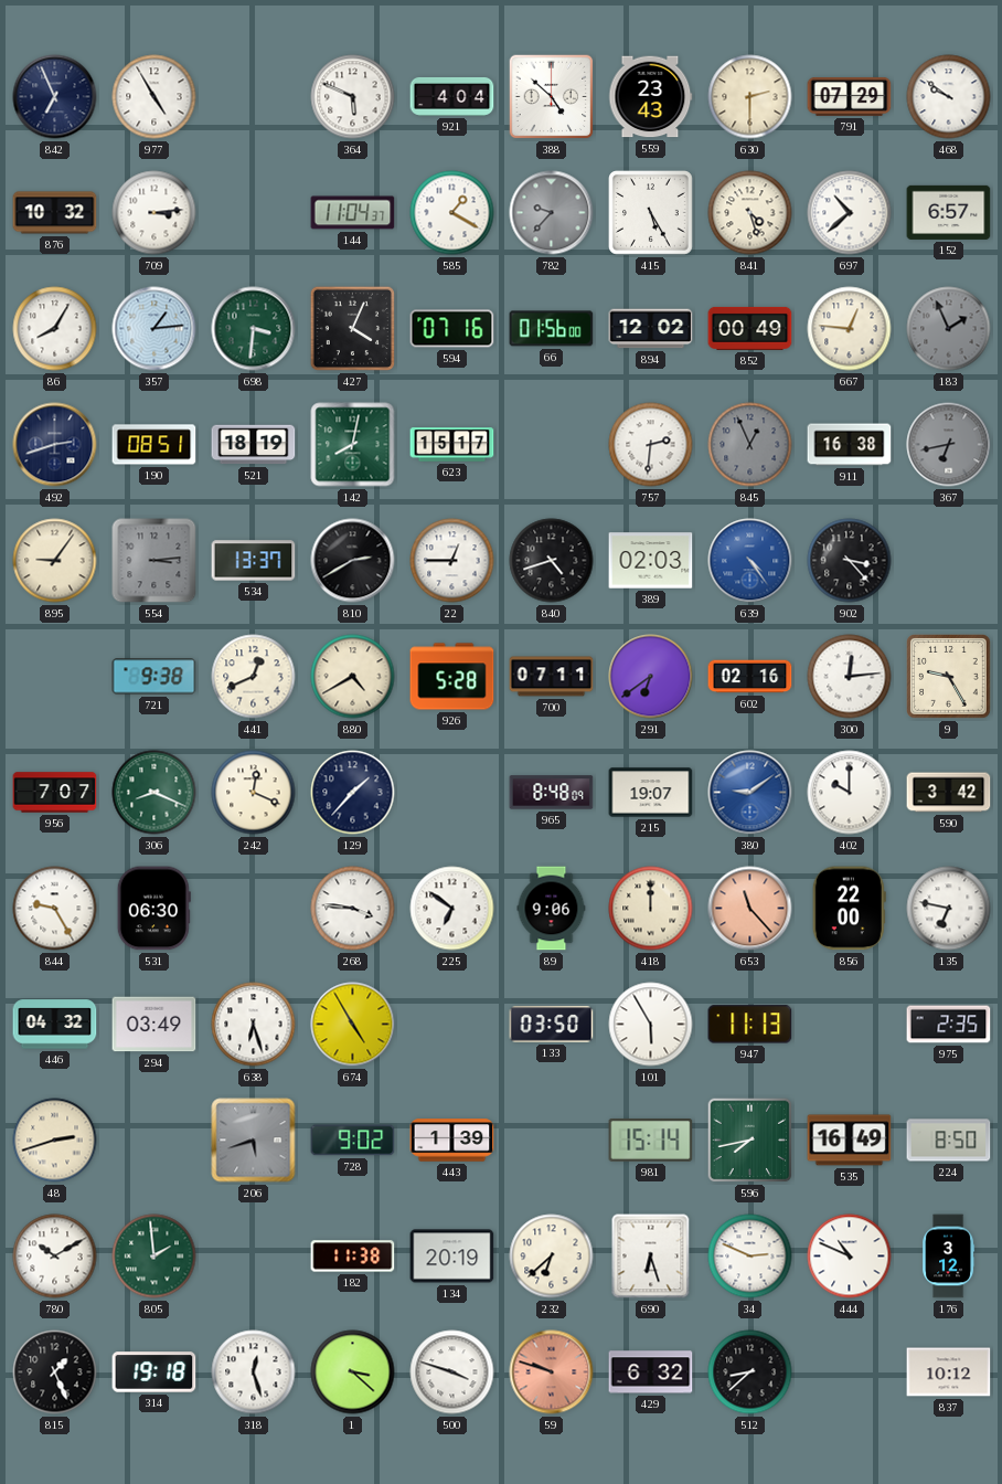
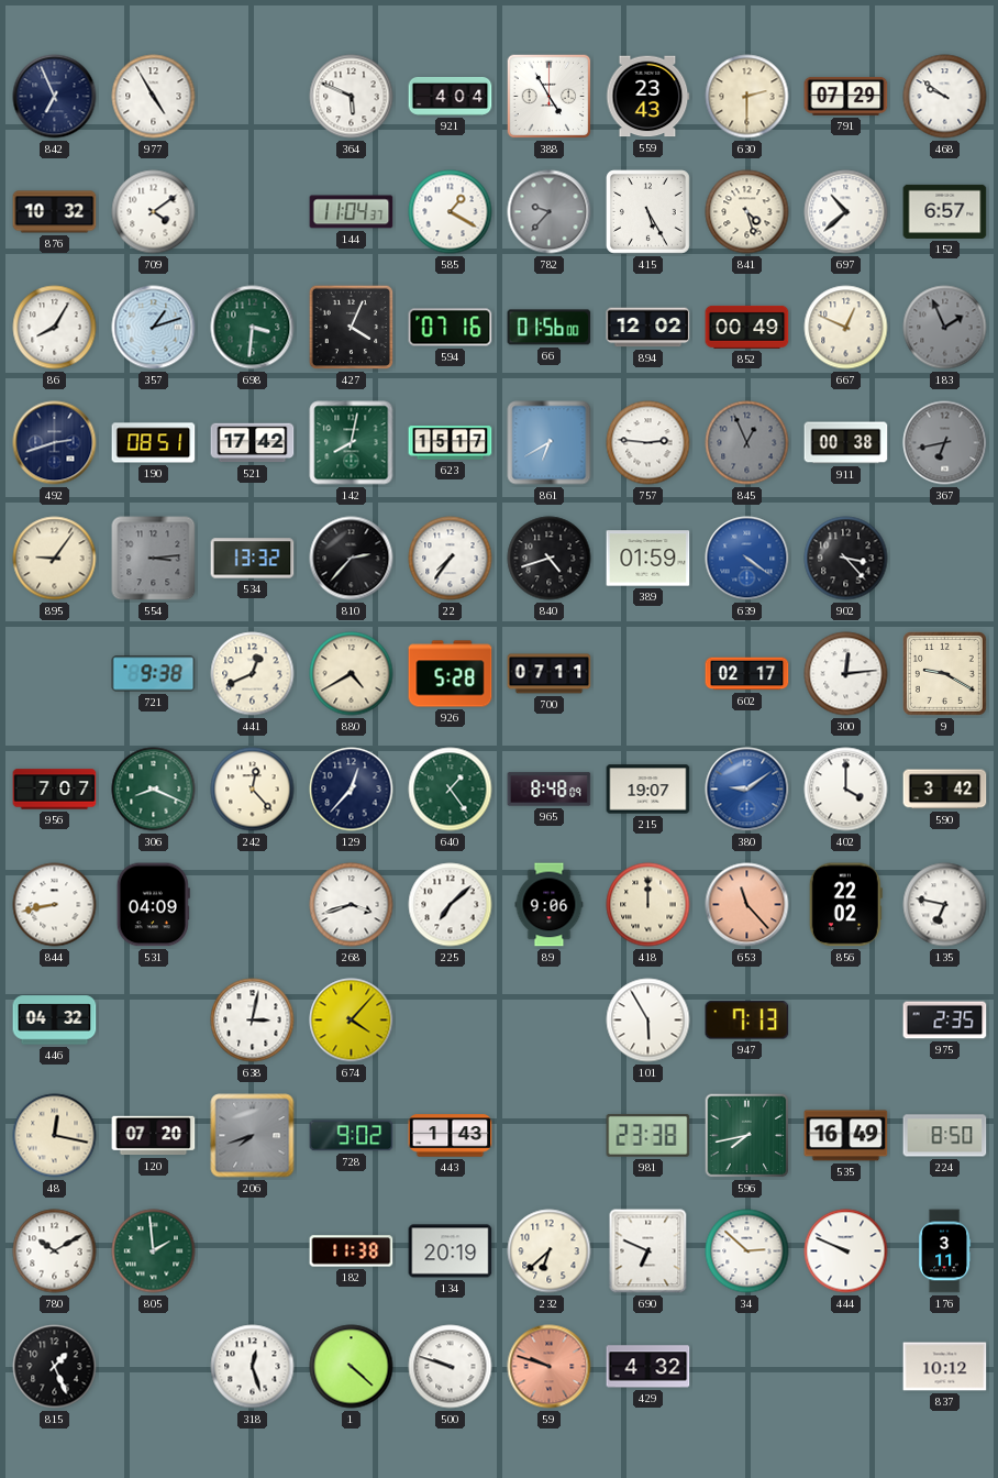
388: 4:52 -> 4:55
709: 3:14 -> 4:09
357: 1:14 -> 1:12
667: 12:46 -> 12:49
521: 18:19 -> 17:42
861: none -> 6:40
757: 2:31 -> 2:46
911: 16:38 -> 00:38
534: 13:37 -> 13:32
810: 2:40 -> 2:37
22: 12:45 -> 7:36
389: 02:03 -> 01:59
639: 4:24 -> 4:21
291: 6:39 -> none
602: 02:16 -> 02:17
9: 9:25 -> 9:20
242: 12:19 -> 12:23
129: 1:37 -> 12:37
640: none -> 1:24
402: 10:00 -> 4:00
844: 9:25 -> 8:43
531: 06:30 -> 04:09
268: 3:46 -> 3:42
225: 6:51 -> 7:08
856: 22:00 -> 22:02
294: 03:49 -> none
638: 6:27 -> 3:02
674: 4:55 -> 4:07
133: 03:50 -> none
947: 11:13 -> 7:13
48: 2:42 -> 12:17
120: none -> 07:20
206: 5:42 -> 7:42
443: 1:39 -> 1:43
981: 15:14 -> 23:38
690: 6:27 -> 6:49
34: 2:49 -> 2:52
444: 10:49 -> 9:49
176: 3:12 -> 3:11
314: 19:18 -> none
1: 3:22 -> 4:22
500: 3:48 -> 9:48
429: 6:32 -> 4:32
512: 8:38 -> none
